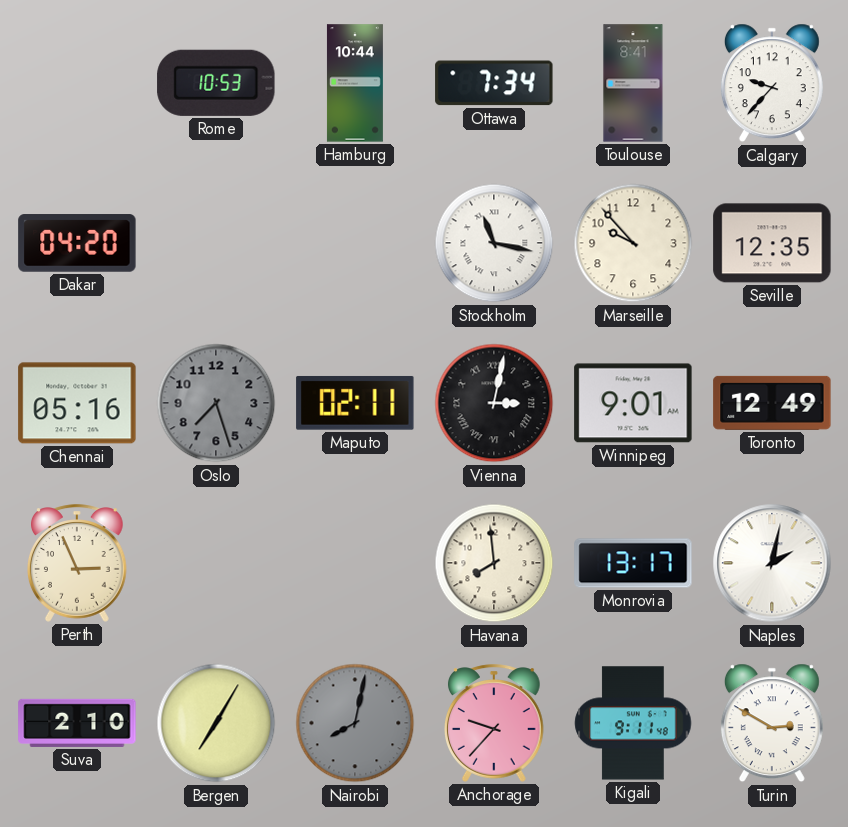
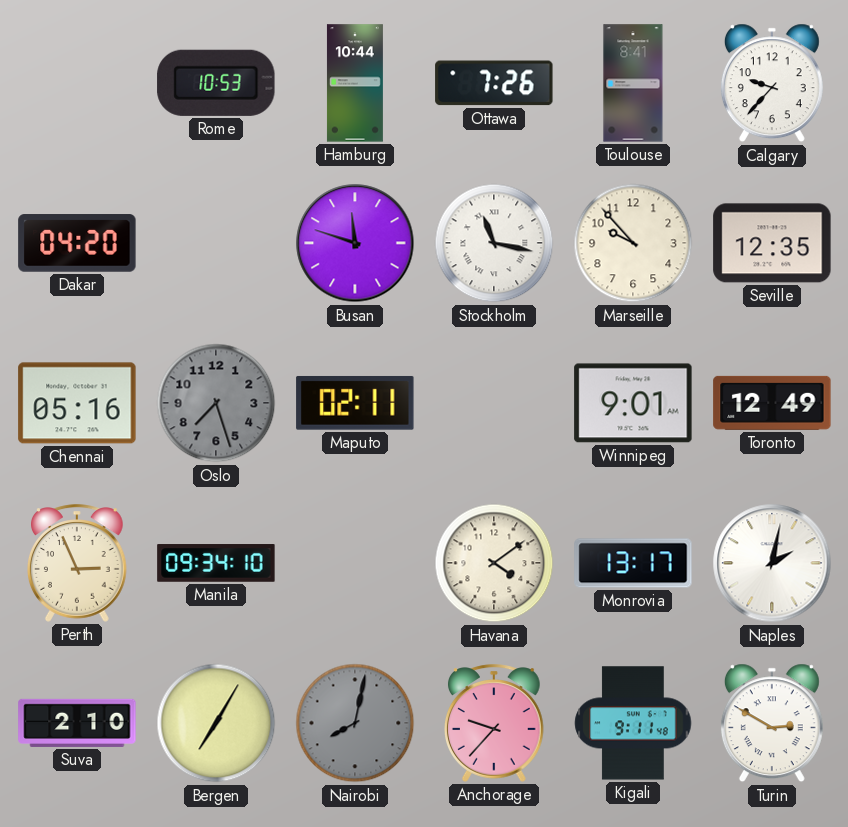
Ottawa: 7:34 -> 7:26
Busan: none -> 11:48
Vienna: 3:02 -> none
Manila: none -> 09:34
Havana: 7:59 -> 4:09
